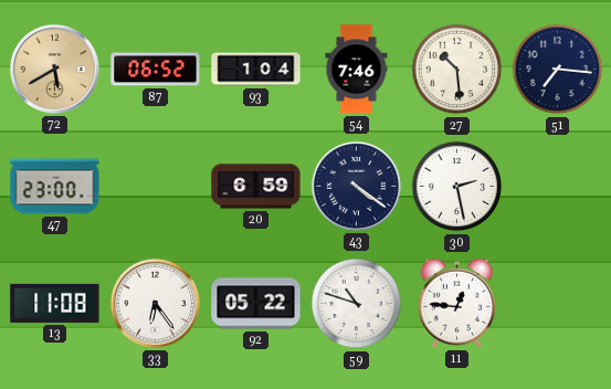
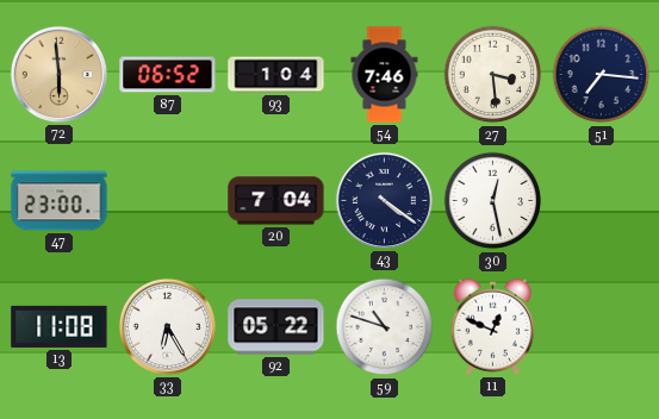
72: 5:40 -> 5:59
27: 10:29 -> 3:29
20: 6:59 -> 7:04
30: 2:28 -> 12:28
33: 6:24 -> 6:25
11: 12:46 -> 12:49
